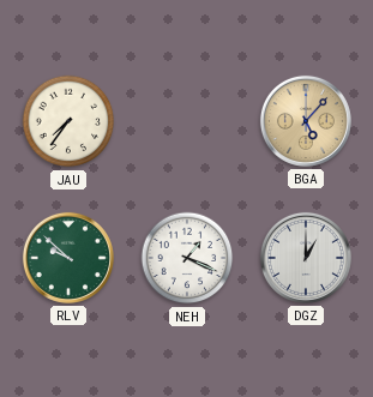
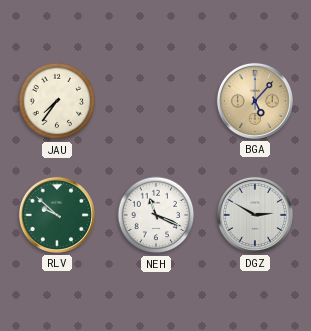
NEH: 1:19 -> 11:19
DGZ: 1:00 -> 2:50
